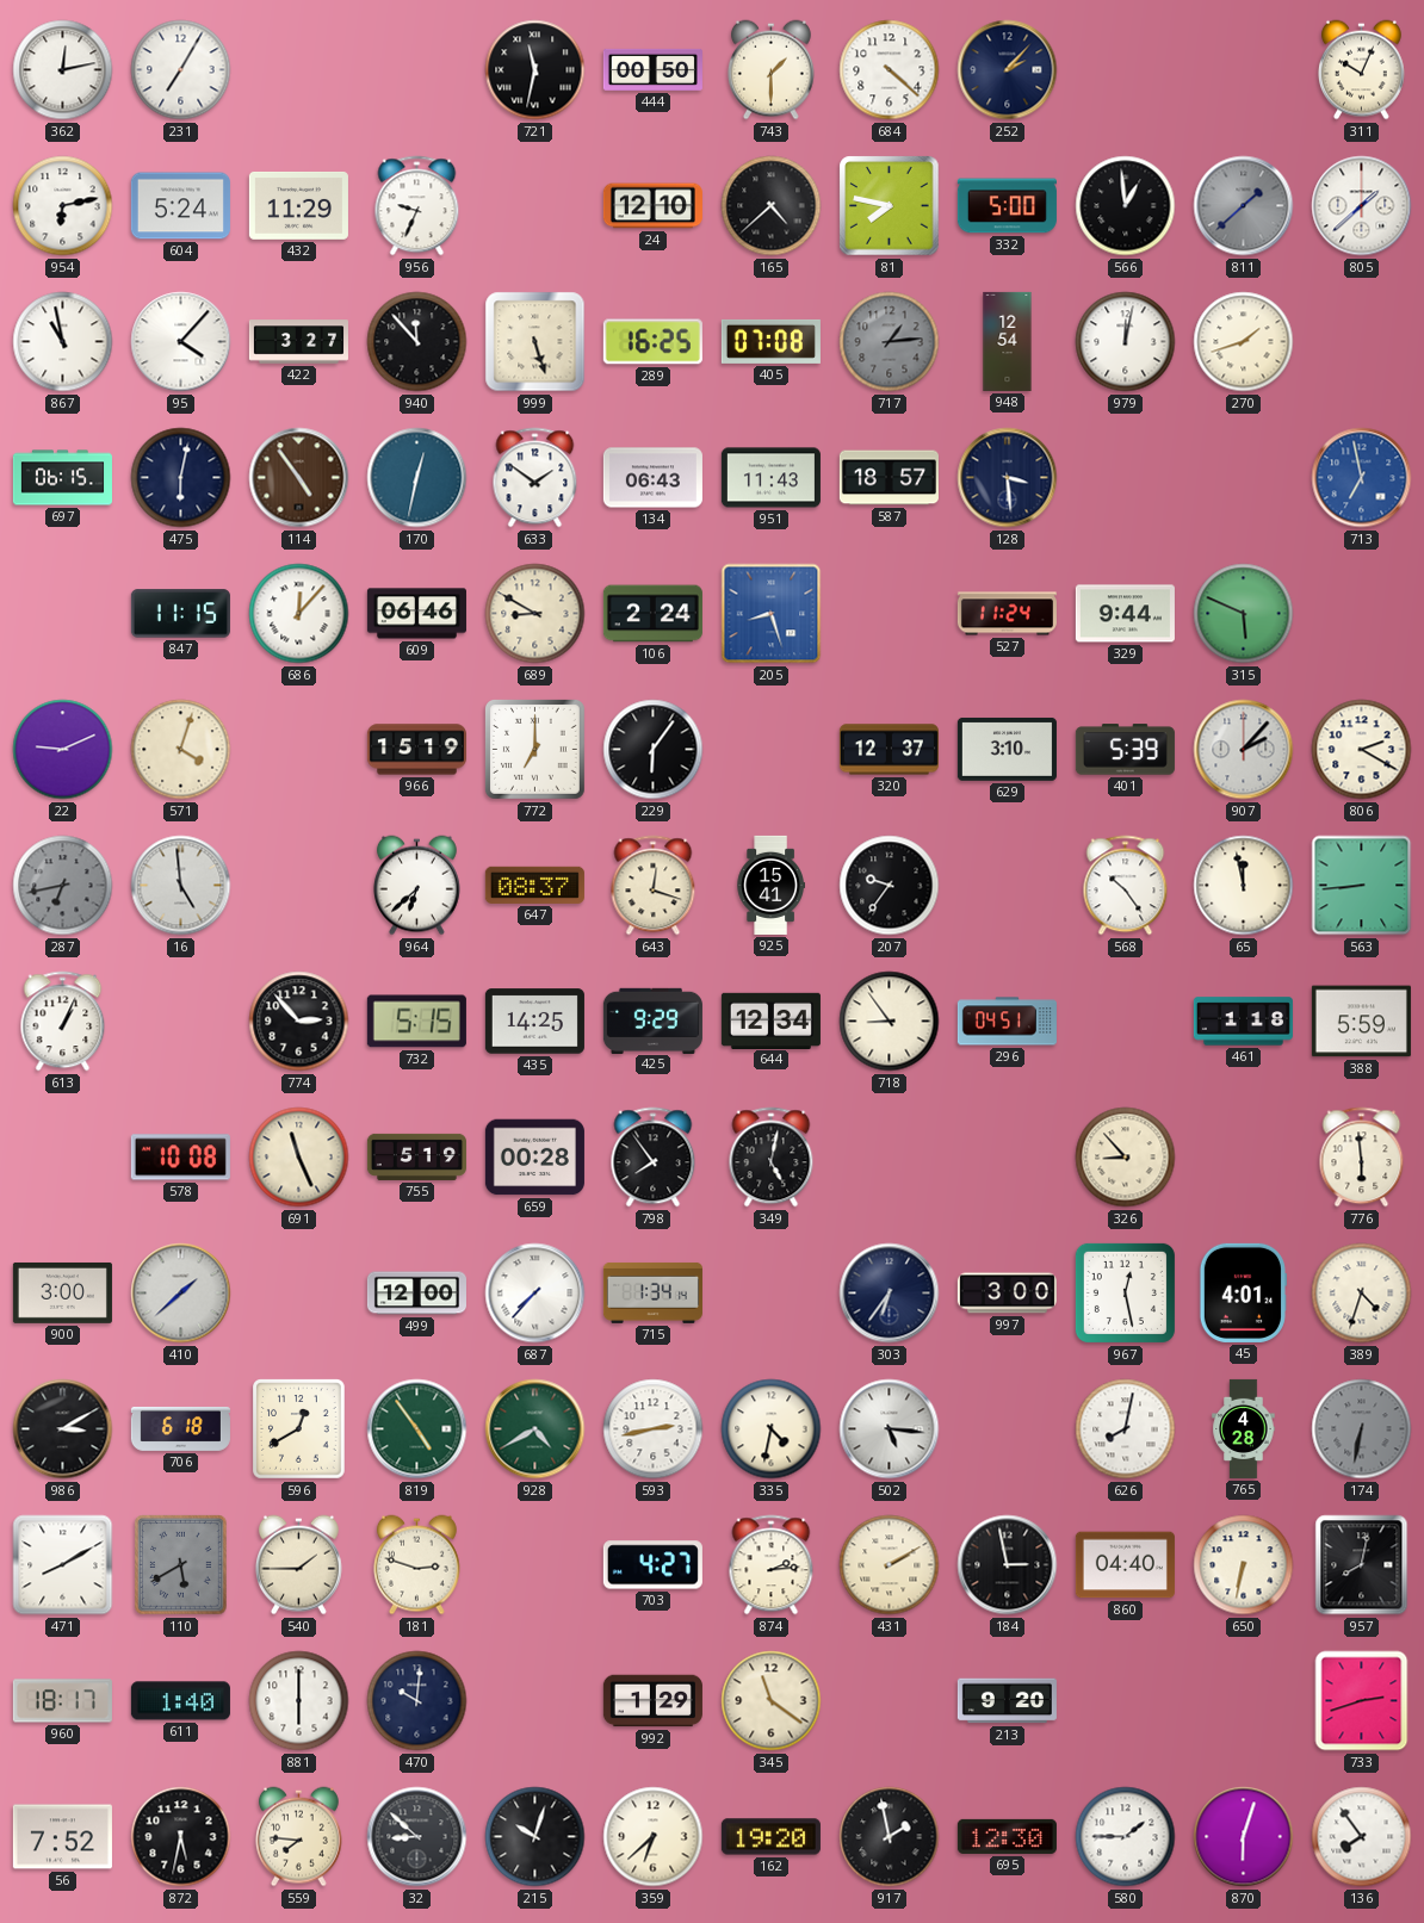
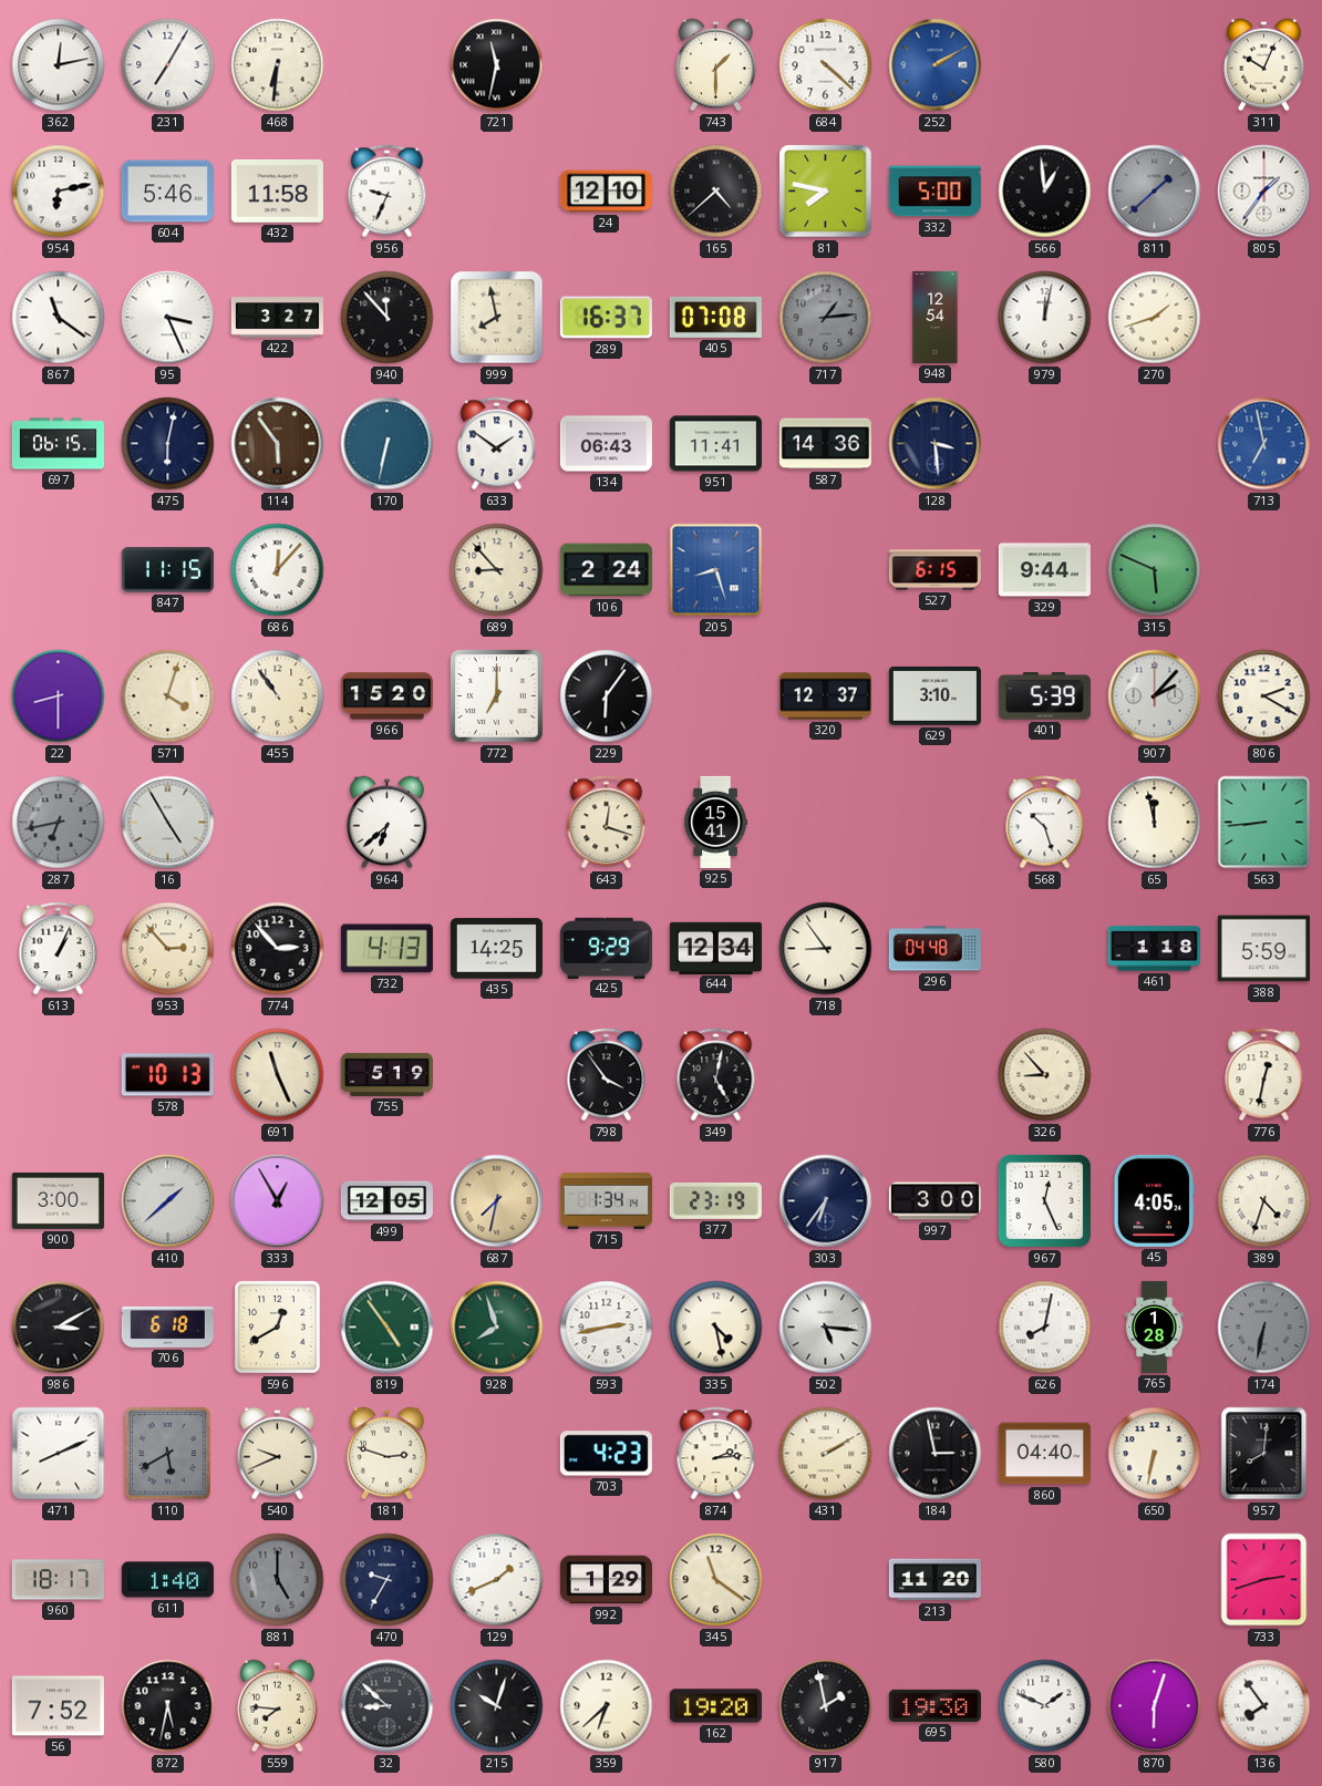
468: none -> 6:31
444: 00:50 -> none
252: 2:07 -> 2:10
252 dial: navy -> blue
604: 5:24 -> 5:46
432: 11:29 -> 11:58
805: 1:38 -> 1:36
867: 10:58 -> 11:21
95: 4:07 -> 3:26
999: 5:27 -> 7:58
289: 16:25 -> 16:37
114: 4:54 -> 5:54
170: 12:32 -> 6:32
951: 11:43 -> 11:41
587: 18:57 -> 14:36
609: 06:46 -> none
689: 8:50 -> 8:53
527: 11:24 -> 6:15
22: 9:11 -> 8:30
455: none -> 10:54
966: 15:19 -> 15:20
16: 4:59 -> 4:55
647: 08:37 -> none
207: 9:36 -> none
568: 10:24 -> 10:27
953: none -> 2:53
732: 5:15 -> 4:13
296: 04:51 -> 04:48
578: 10:08 -> 10:13
659: 00:28 -> none
798: 7:54 -> 3:54
776: 5:59 -> 12:32
333: none -> 12:55
499: 12:00 -> 12:05
687: 7:37 -> 7:32
687 dial: white -> champagne
377: none -> 23:19
967: 12:28 -> 12:26
45: 4:01 -> 4:05
928: 4:40 -> 7:57
335: 4:32 -> 4:28
765: 4:28 -> 1:28
471: 8:10 -> 8:11
540: 1:45 -> 9:41
703: 4:27 -> 4:23
957: 8:02 -> 8:01
881: 6:00 -> 5:00
881 dial: white -> grey
470: 10:01 -> 9:35
129: none -> 1:41
213: 9:20 -> 11:20
695: 12:30 -> 19:30
580: 1:45 -> 1:49
